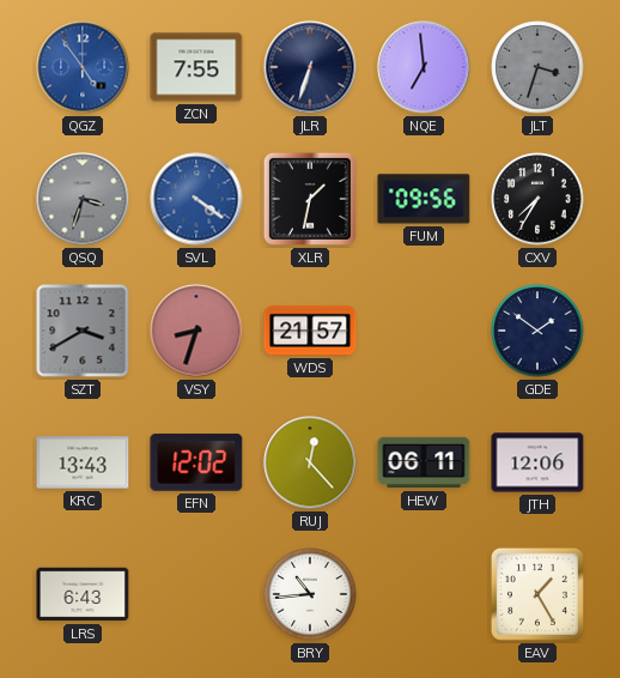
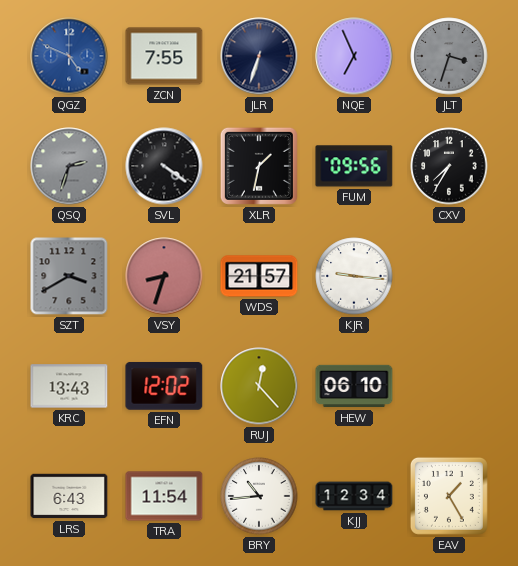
QGZ: 4:54 -> 4:49
NQE: 6:59 -> 6:56
QSQ: 3:33 -> 2:33
SVL dial: blue -> black
KJR: none -> 9:16
GDE: 1:51 -> none
HEW: 06:11 -> 06:10
JTH: 12:06 -> none
TRA: none -> 11:54
KJJ: none -> 12:34
